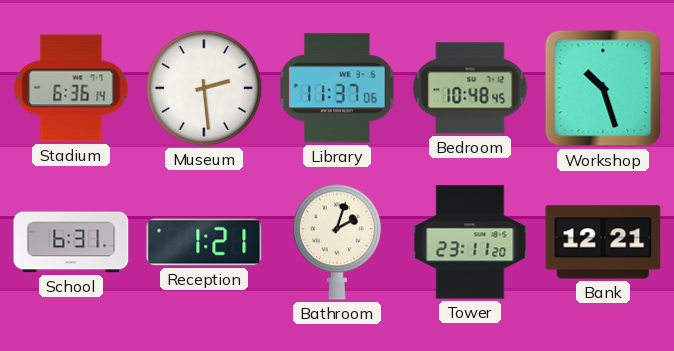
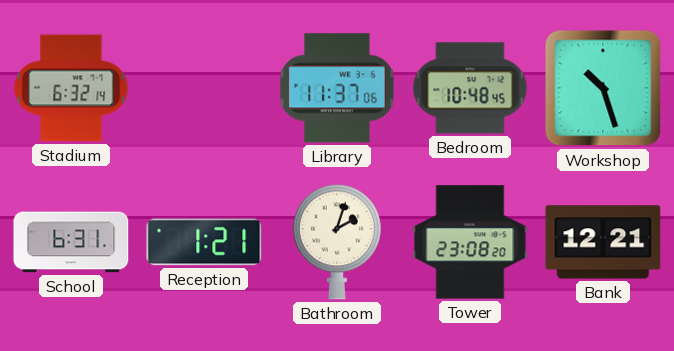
Stadium: 6:36 -> 6:32
Museum: 2:29 -> none
Tower: 23:11 -> 23:08
